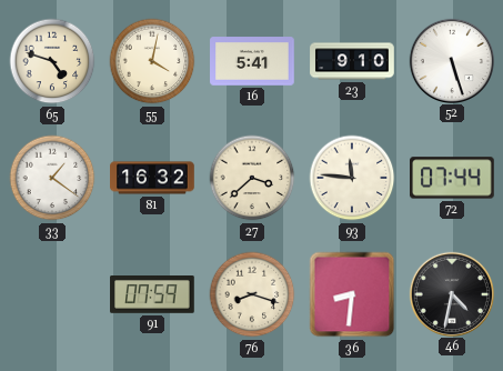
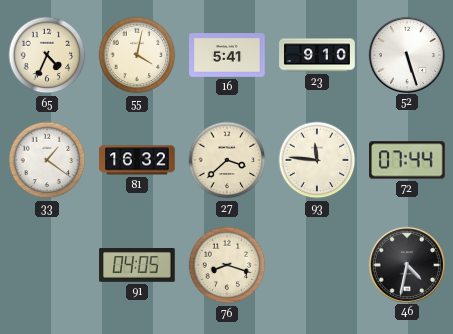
65: 4:48 -> 4:34
91: 07:59 -> 04:05
36: 8:31 -> none
